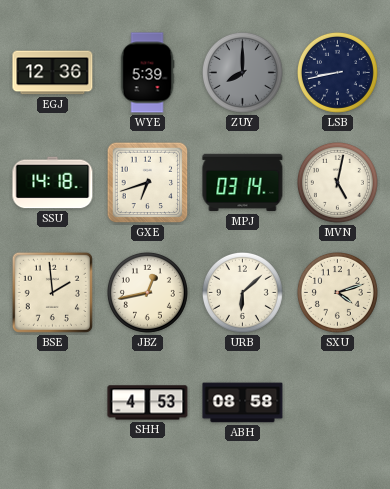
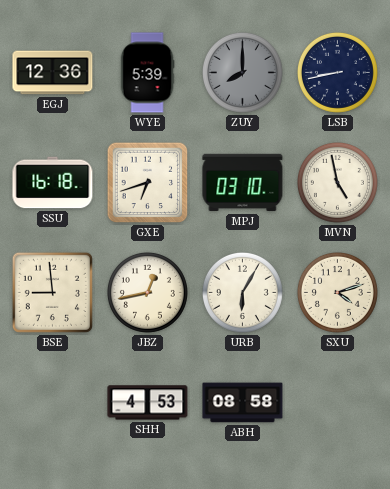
SSU: 14:18 -> 16:18
MPJ: 03:14 -> 03:10
MVN: 5:02 -> 4:58
BSE: 1:59 -> 8:59
URB: 6:08 -> 6:05
